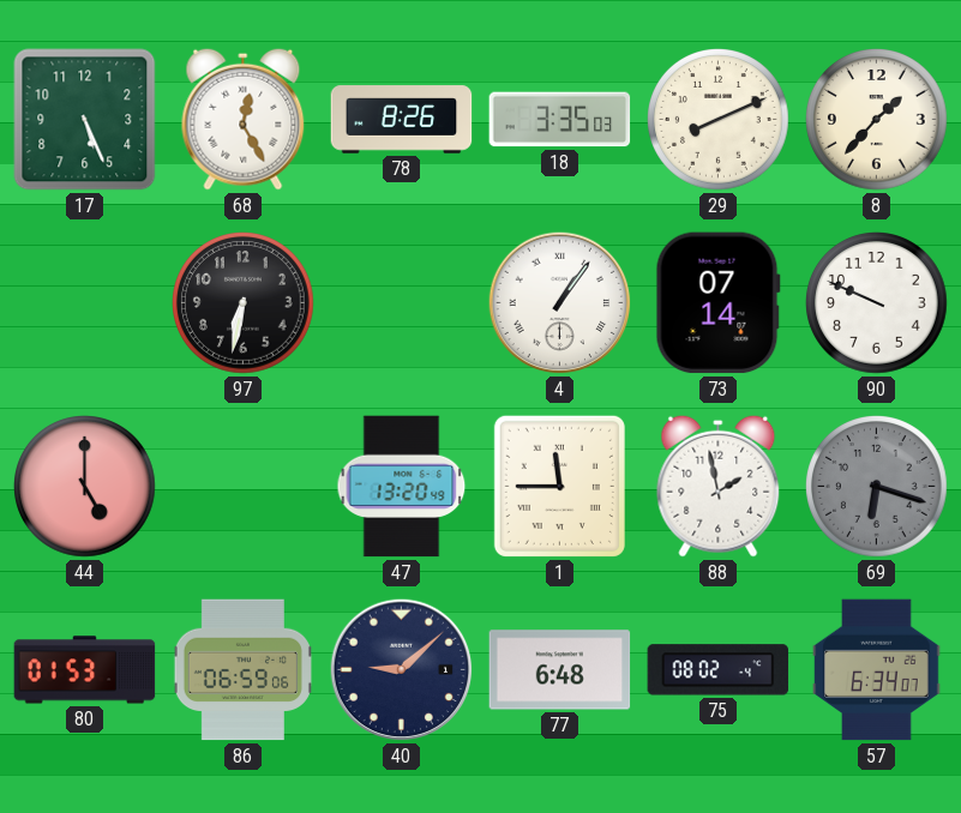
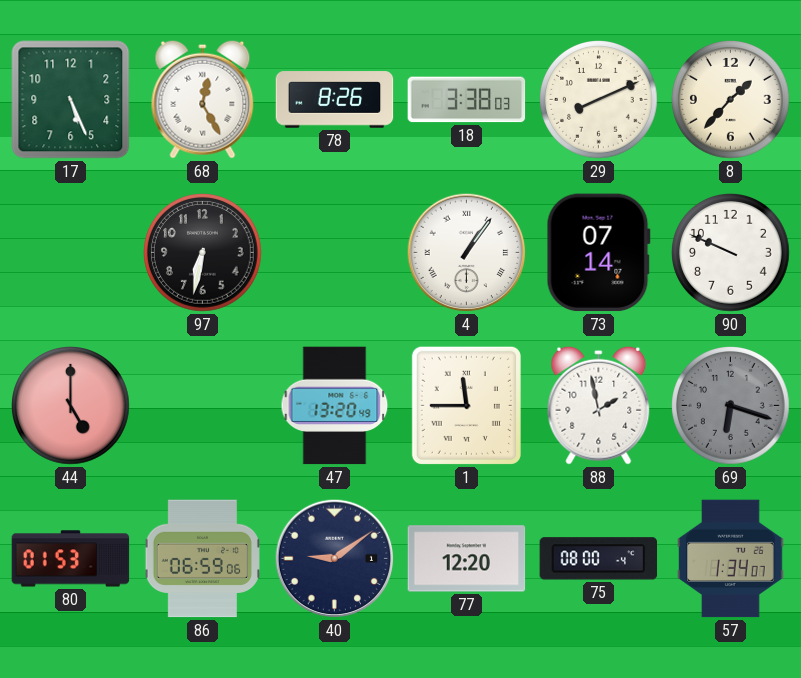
18: 3:35 -> 3:38
40: 9:08 -> 9:09
77: 6:48 -> 12:20
75: 08:02 -> 08:00
57: 6:34 -> 1:34
